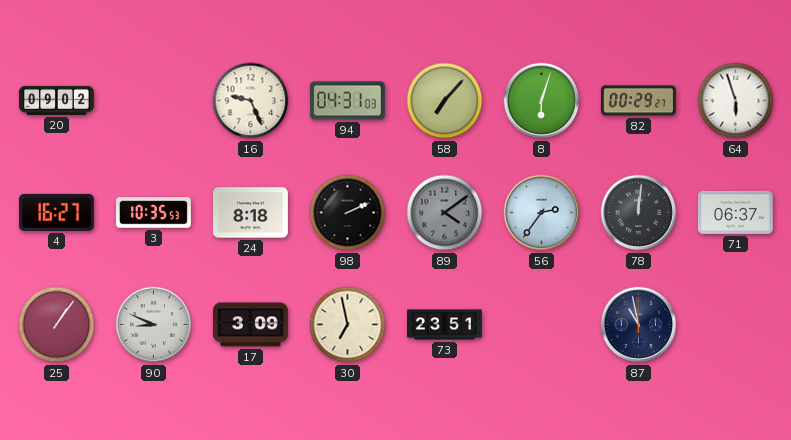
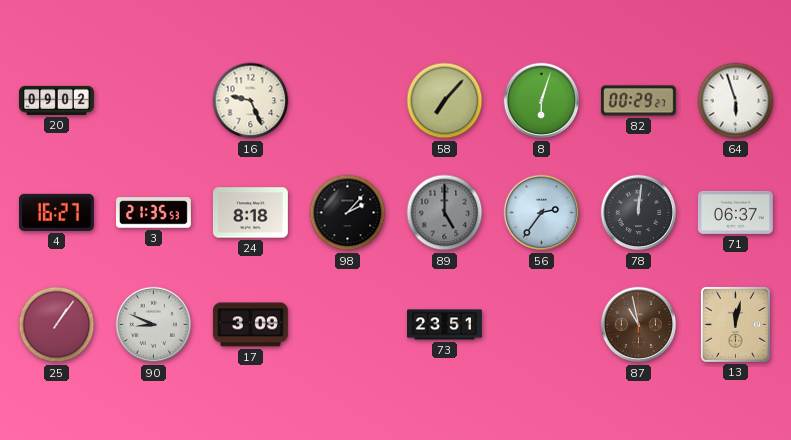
94: 04:31 -> none
3: 10:35 -> 21:35
98: 2:11 -> 2:07
89: 4:09 -> 5:00
30: 6:58 -> none
87 dial: navy -> brown
13: none -> 12:02
